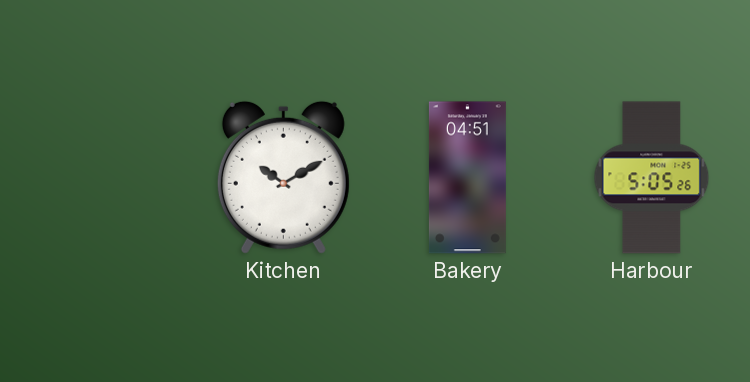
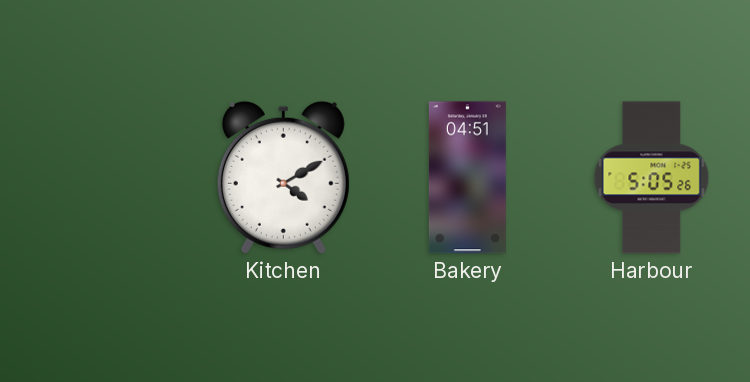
Kitchen: 10:10 -> 4:10
